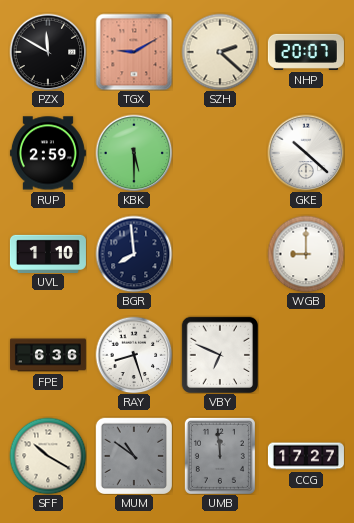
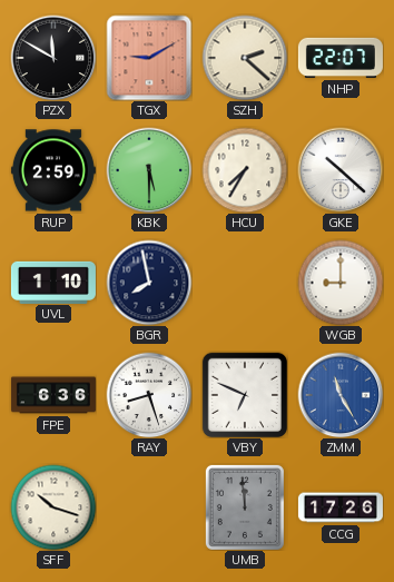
NHP: 20:07 -> 22:07
HCU: none -> 7:35
BGR: 7:59 -> 7:58
ZMM: none -> 11:25
SFF: 10:20 -> 10:18
MUM: 10:51 -> none
CCG: 17:27 -> 17:26
